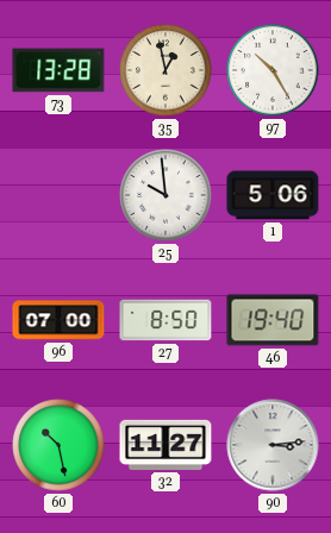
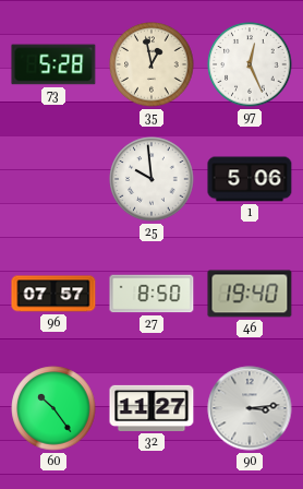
73: 13:28 -> 5:28
97: 10:25 -> 12:26
96: 07:00 -> 07:57
60: 10:28 -> 10:24
